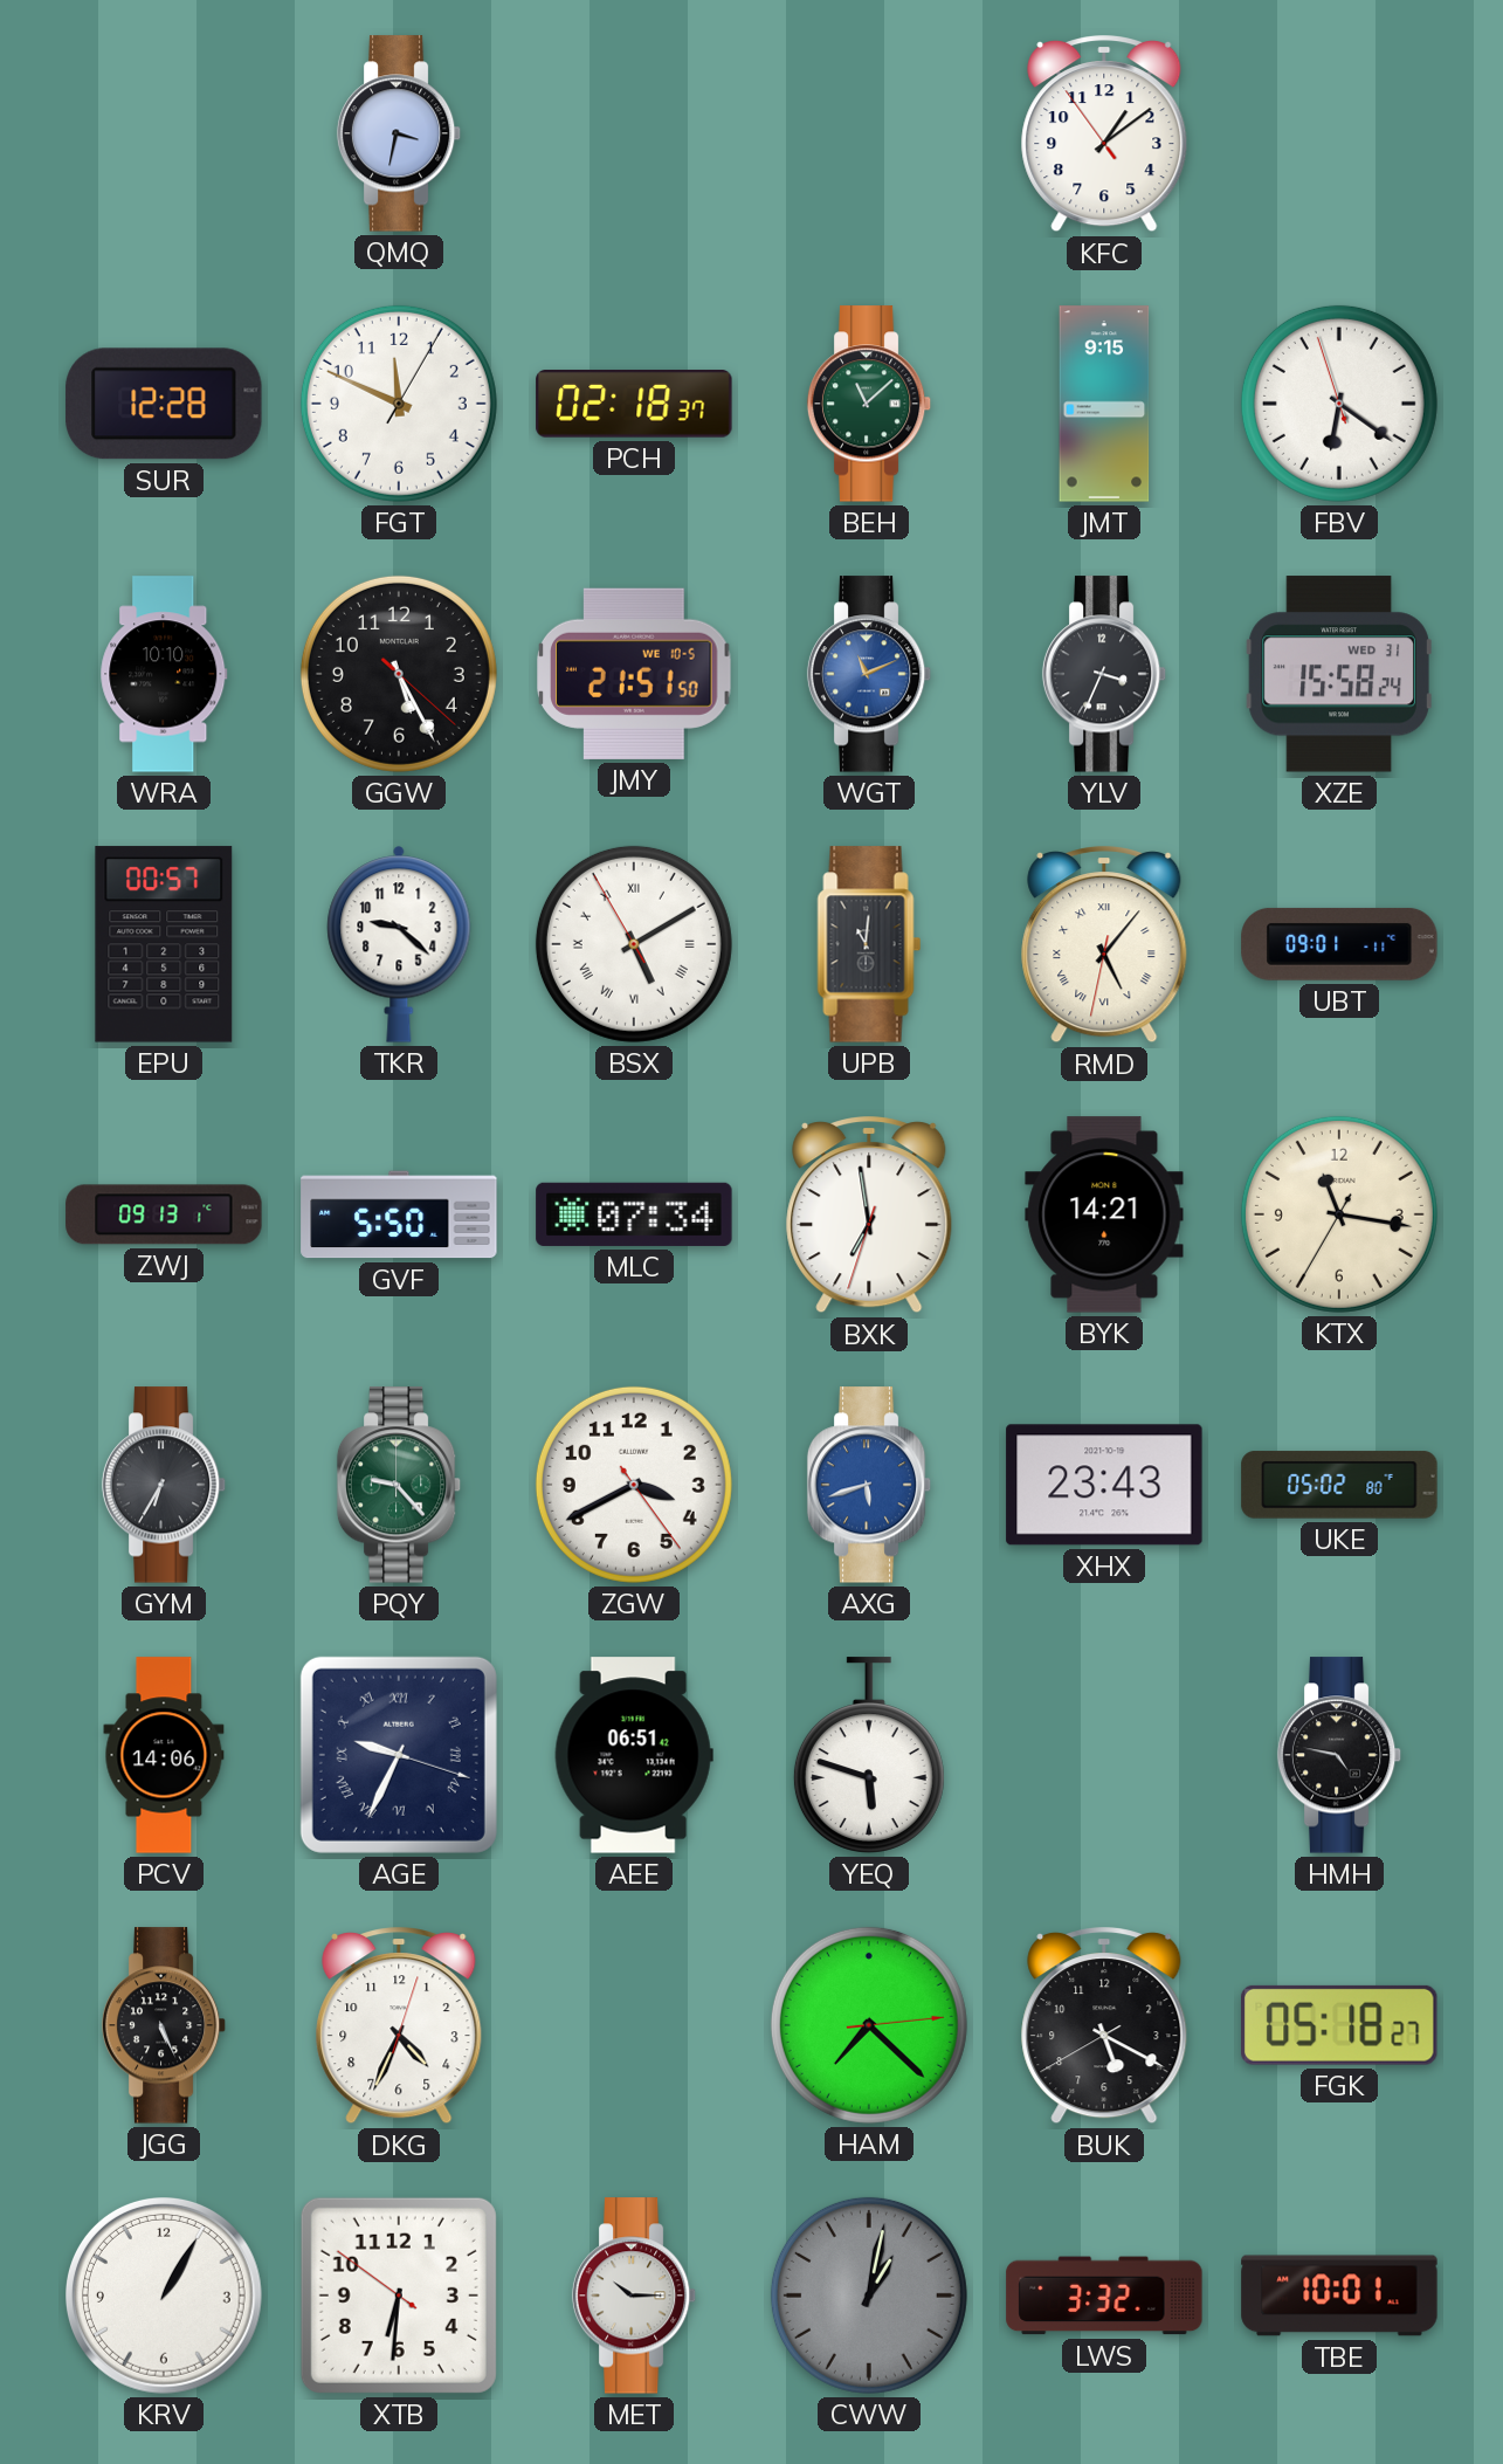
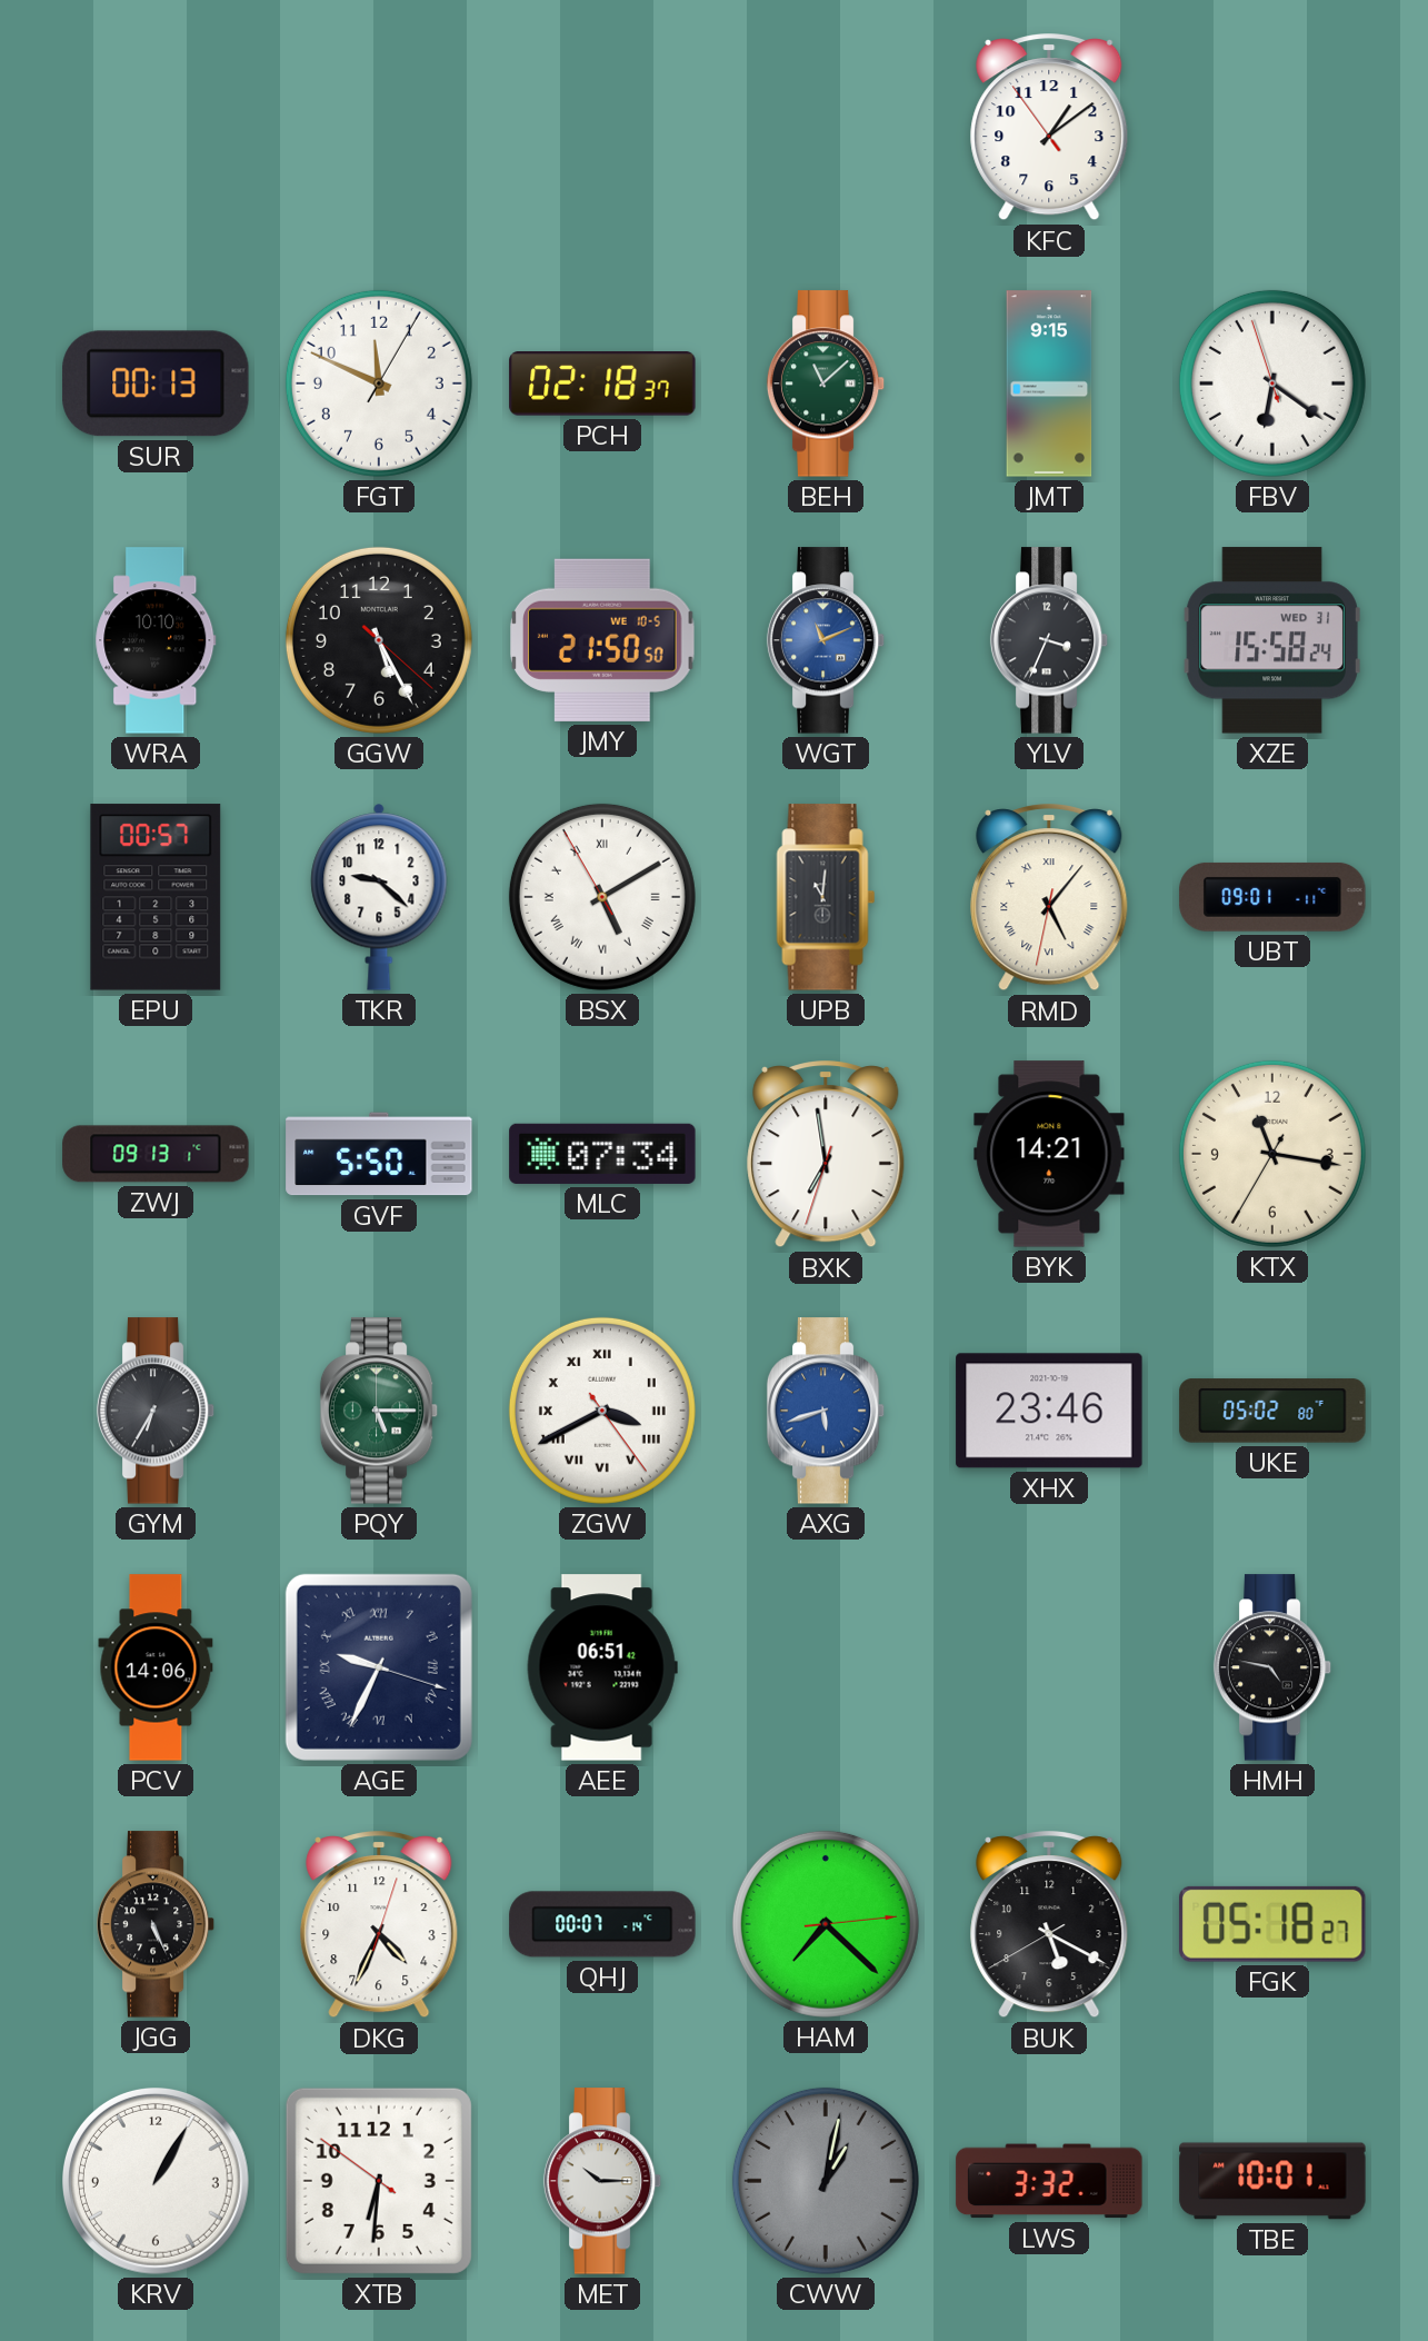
QMQ: 3:32 -> none
SUR: 12:28 -> 00:13
JMY: 21:51 -> 21:50
PQY: 9:23 -> 5:15
ZGW numerals: Arabic -> Roman
XHX: 23:43 -> 23:46
YEQ: 5:48 -> none
QHJ: none -> 00:07
